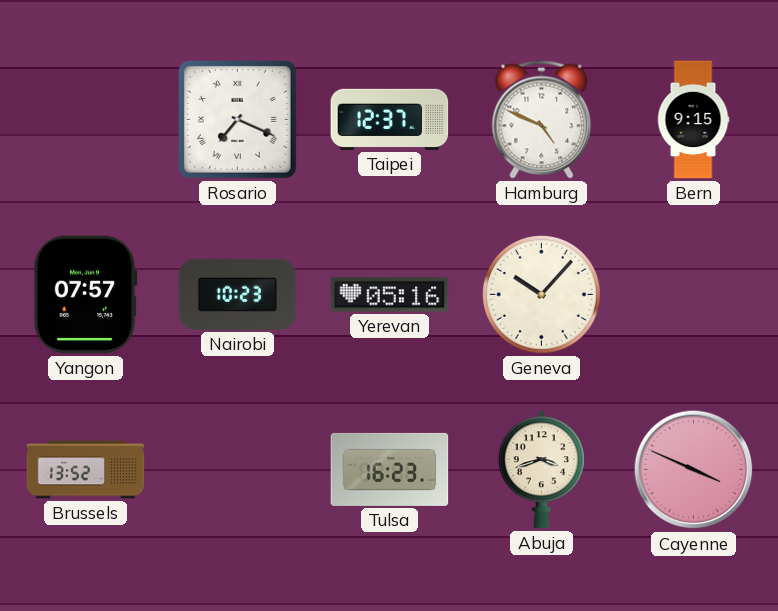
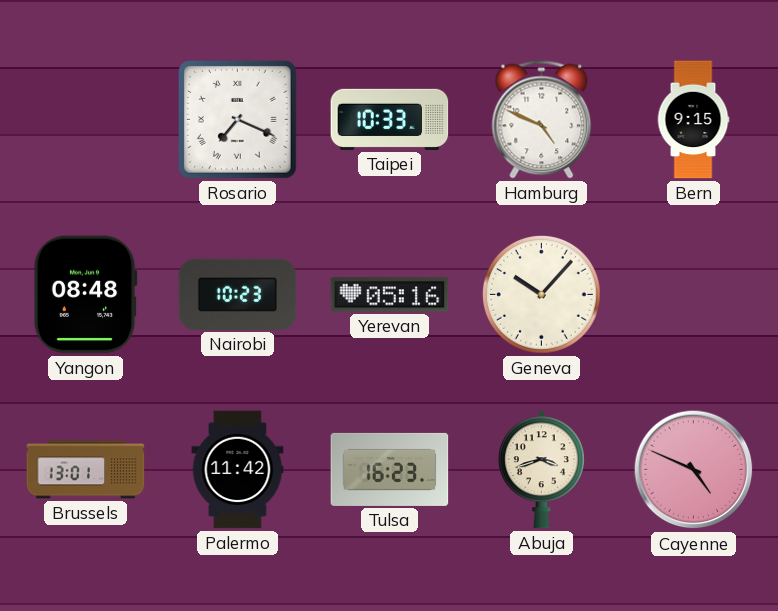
Taipei: 12:37 -> 10:33
Yangon: 07:57 -> 08:48
Brussels: 13:52 -> 13:01
Palermo: none -> 11:42
Cayenne: 3:49 -> 4:49
